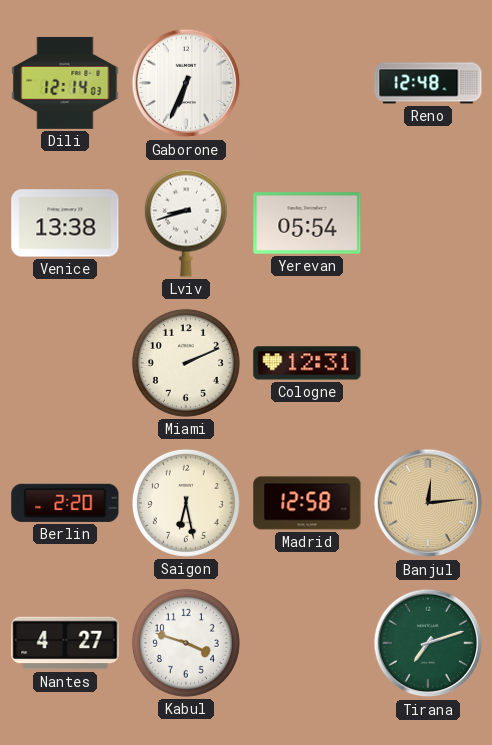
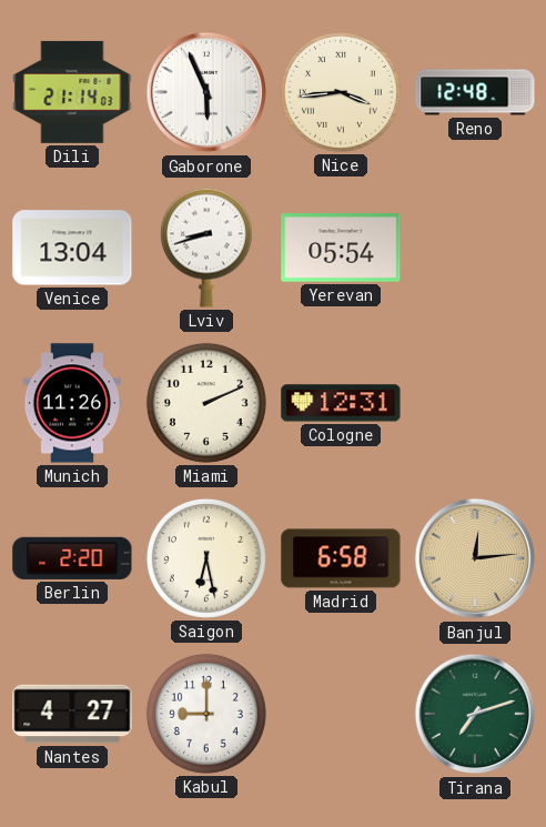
Dili: 12:14 -> 21:14
Gaborone: 6:34 -> 5:56
Nice: none -> 3:44
Venice: 13:38 -> 13:04
Munich: none -> 11:26
Madrid: 12:58 -> 6:58
Kabul: 3:48 -> 9:00
